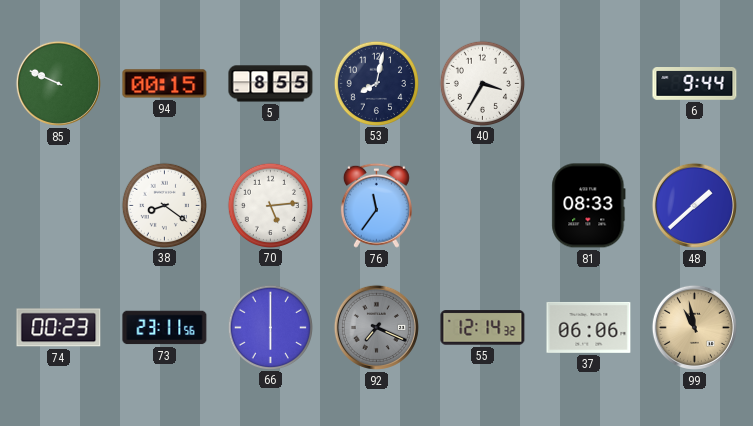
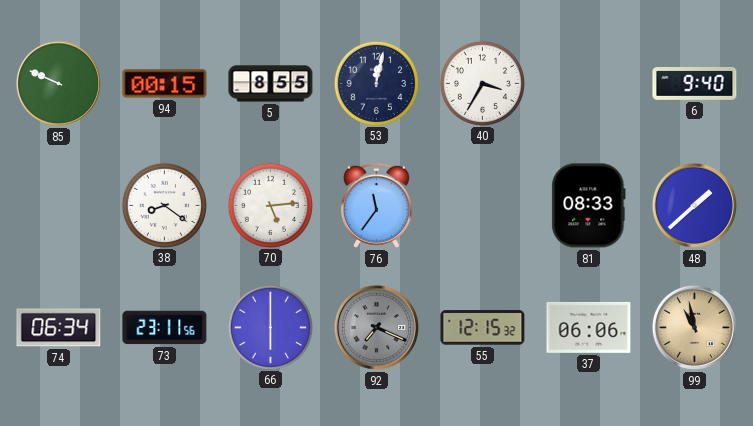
53: 8:02 -> 12:02
6: 9:44 -> 9:40
74: 00:23 -> 06:34
55: 12:14 -> 12:15
